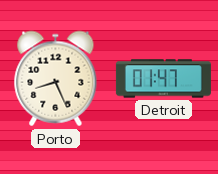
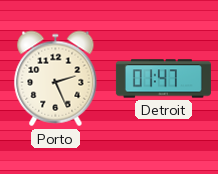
Porto: 8:26 -> 2:26
